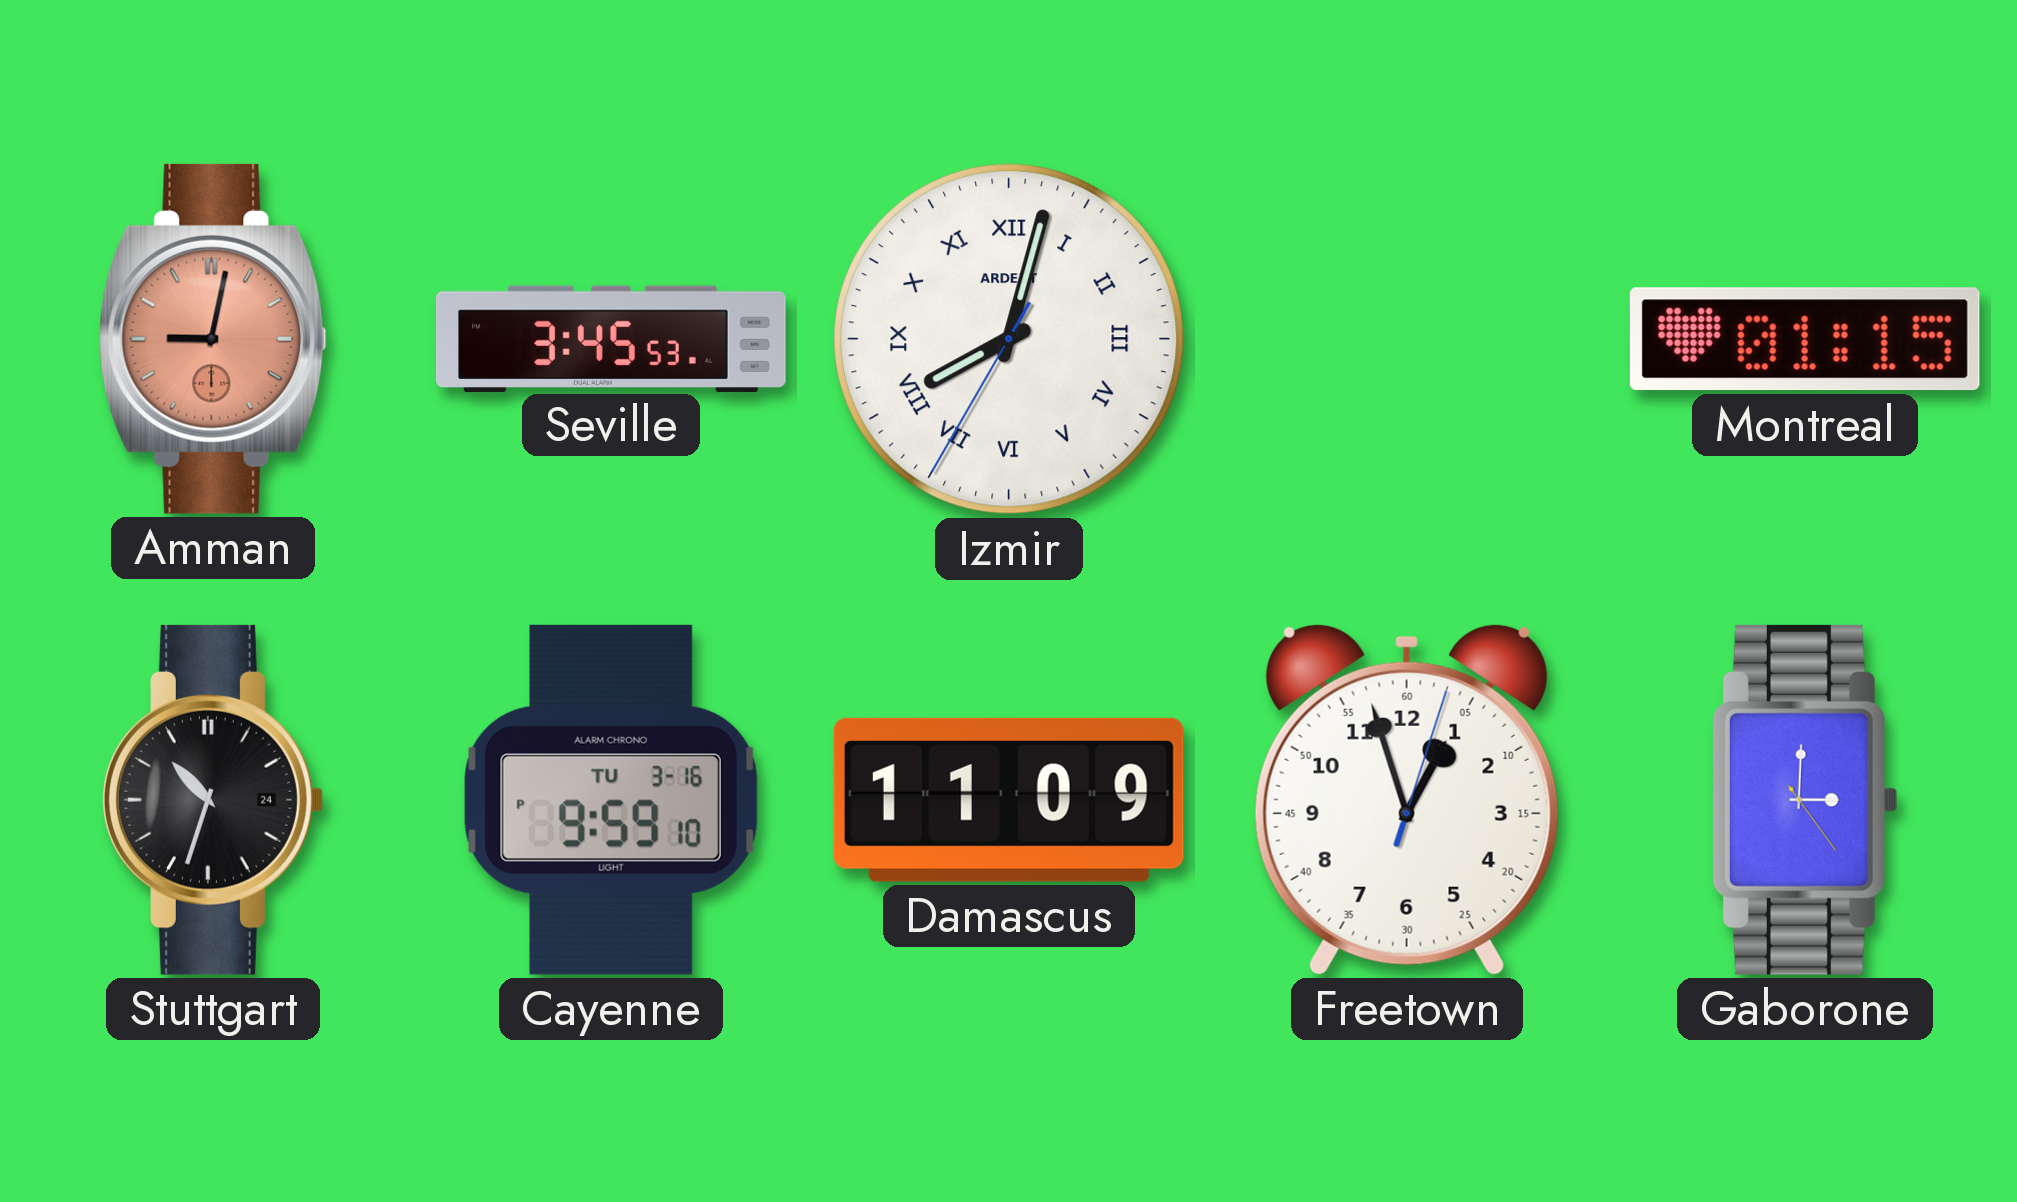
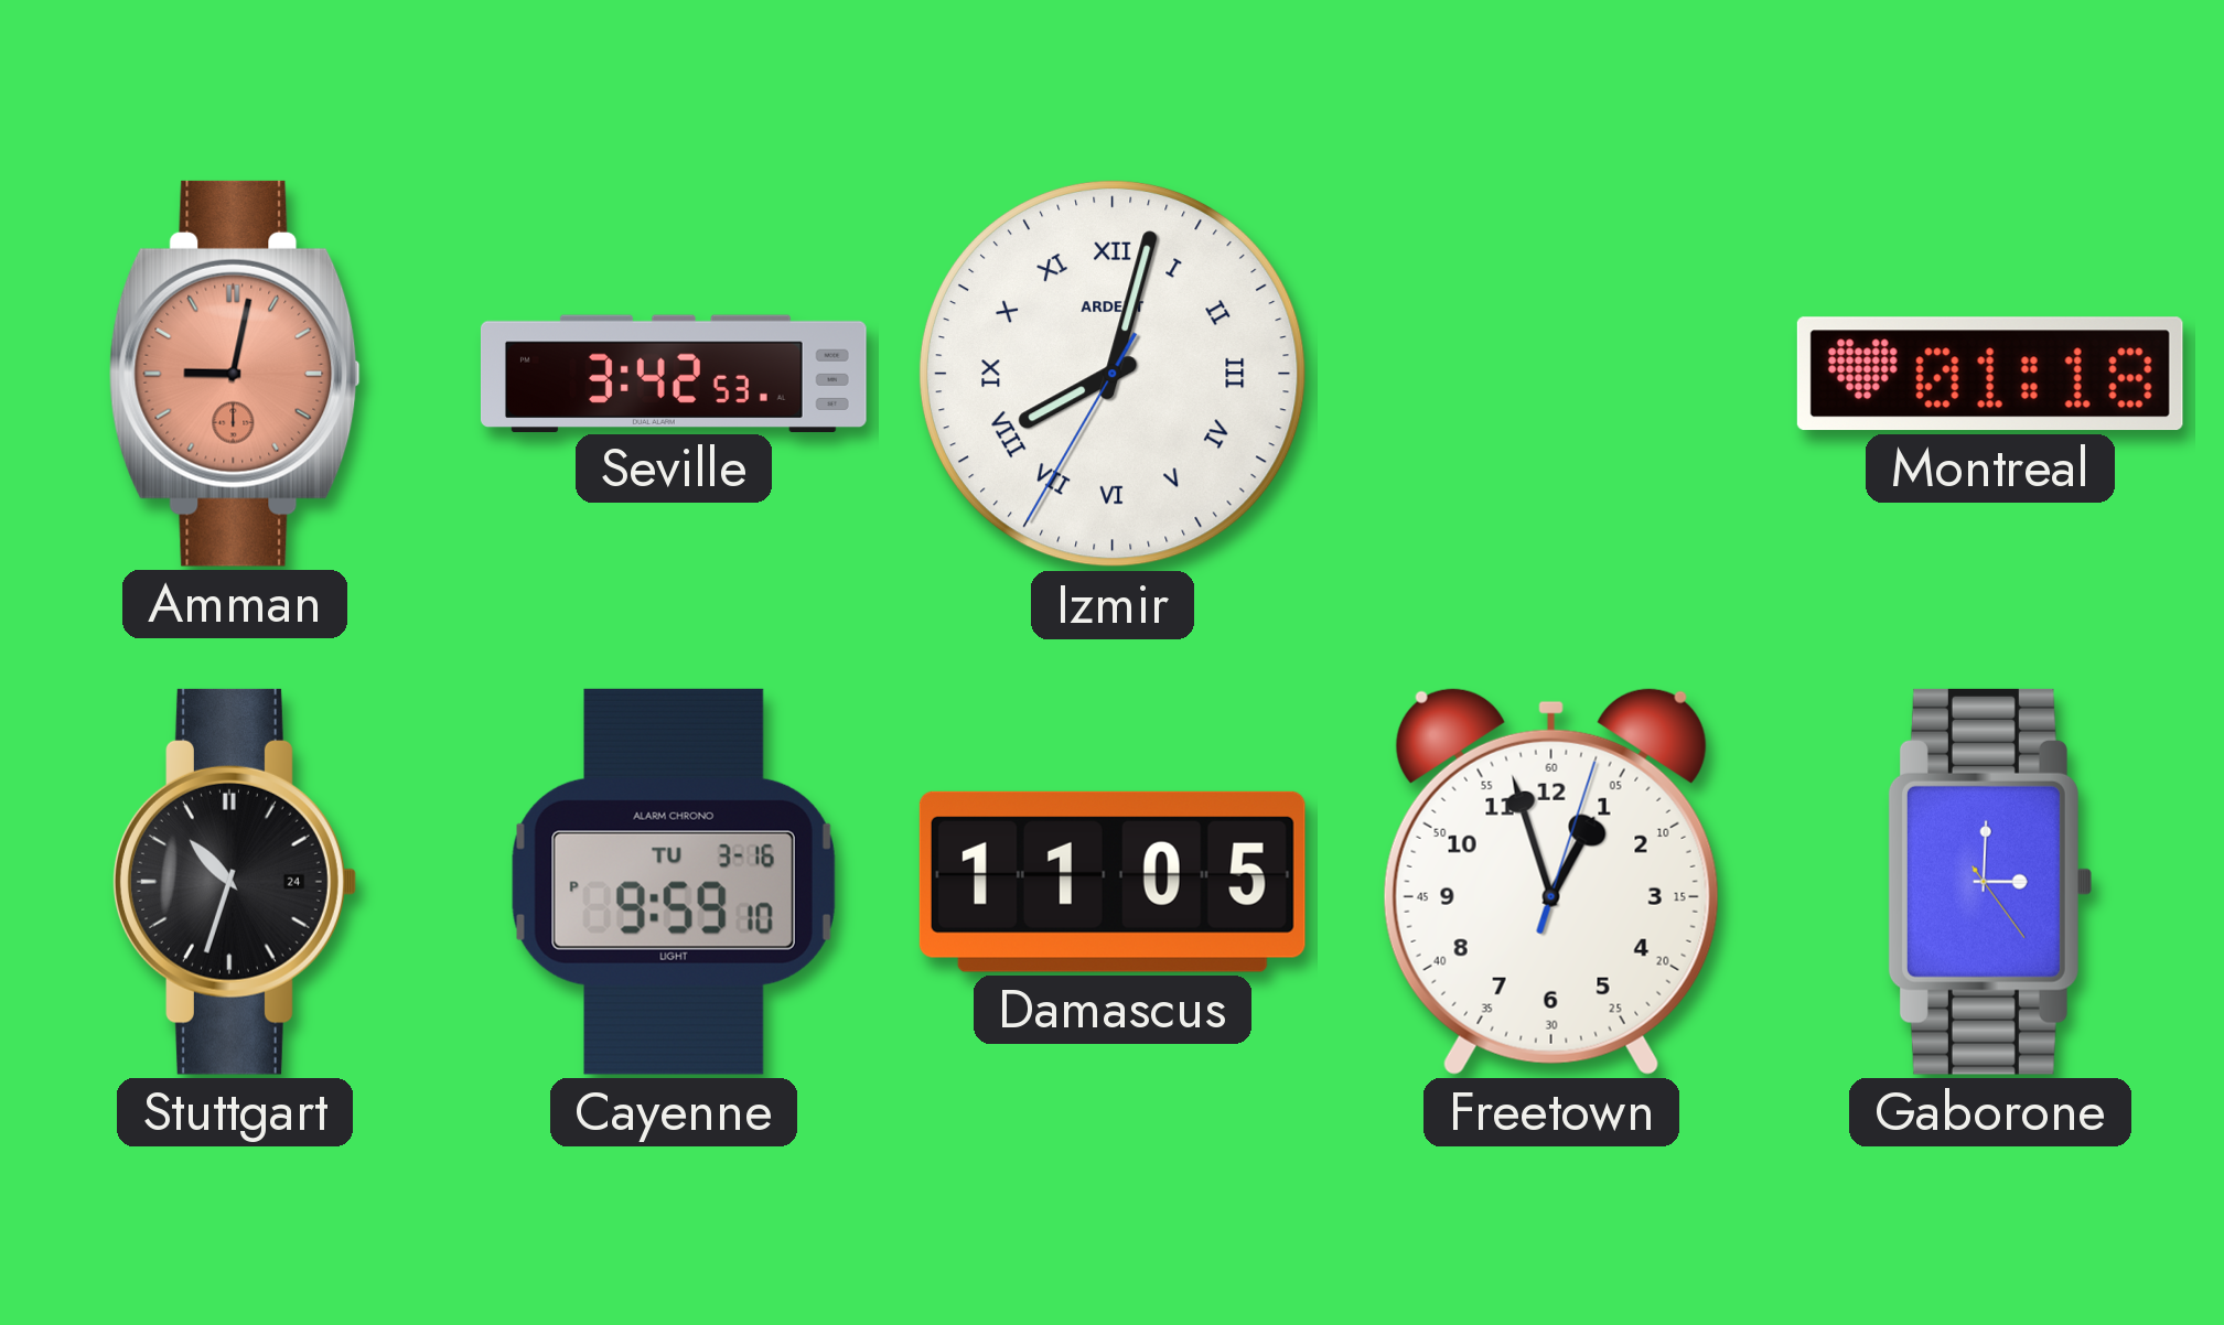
Seville: 3:45 -> 3:42
Montreal: 01:15 -> 01:18
Damascus: 11:09 -> 11:05
